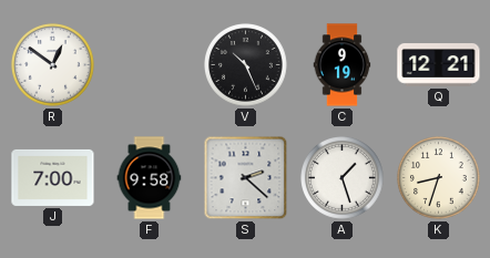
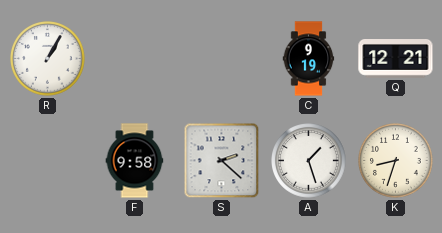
R: 12:51 -> 1:05
V: 10:26 -> none
J: 7:00 -> none
